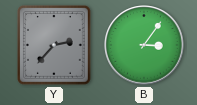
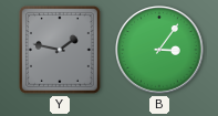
Y: 2:37 -> 1:47
